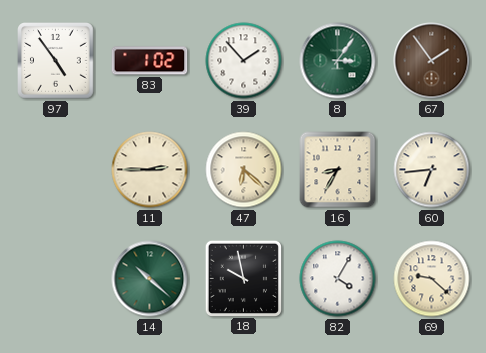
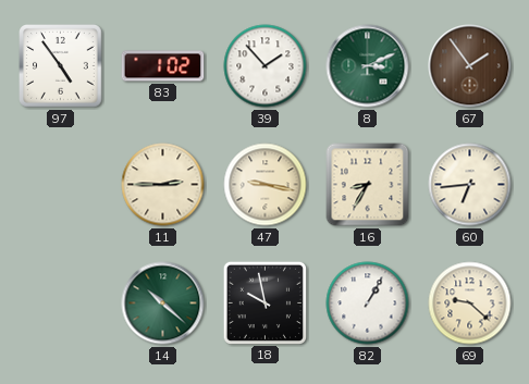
8: 3:06 -> 3:11
47: 6:22 -> 9:17
82: 4:05 -> 1:05
